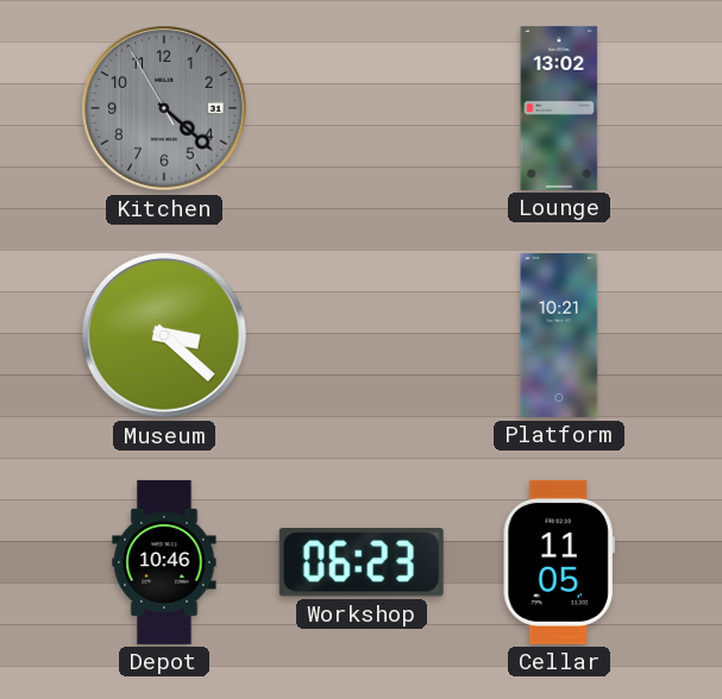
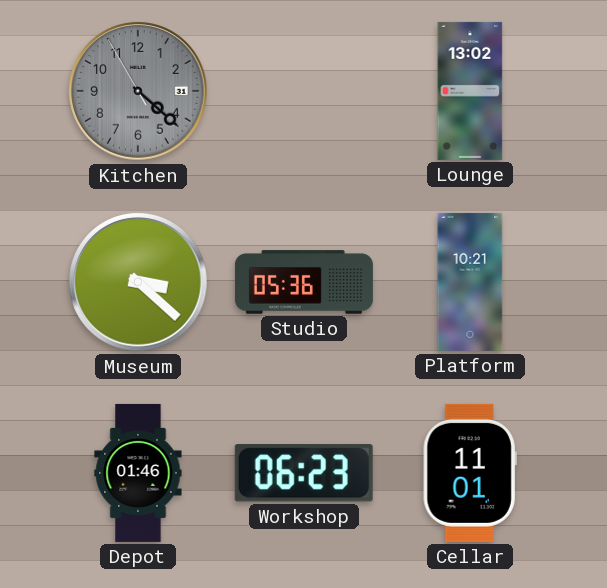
Studio: none -> 05:36
Depot: 10:46 -> 01:46
Cellar: 11:05 -> 11:01
